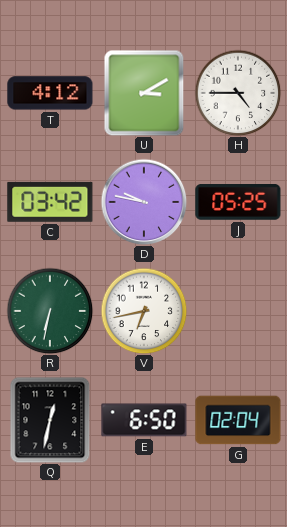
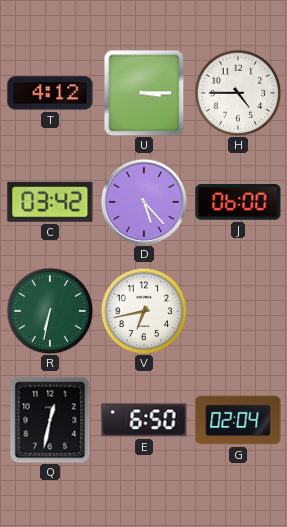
U: 3:10 -> 3:15
D: 9:47 -> 5:23
J: 05:25 -> 06:00
